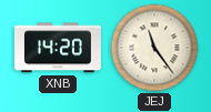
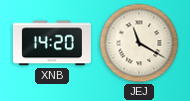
JEJ: 11:24 -> 11:20
